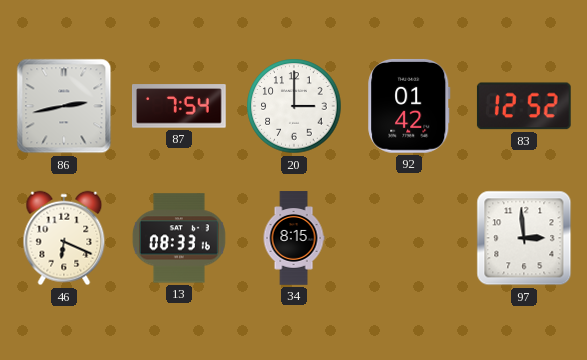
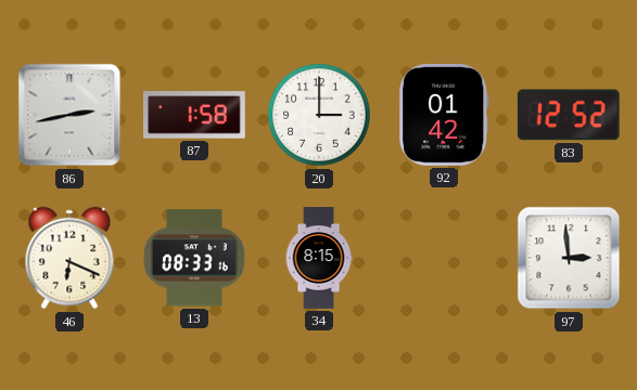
87: 7:54 -> 1:58
